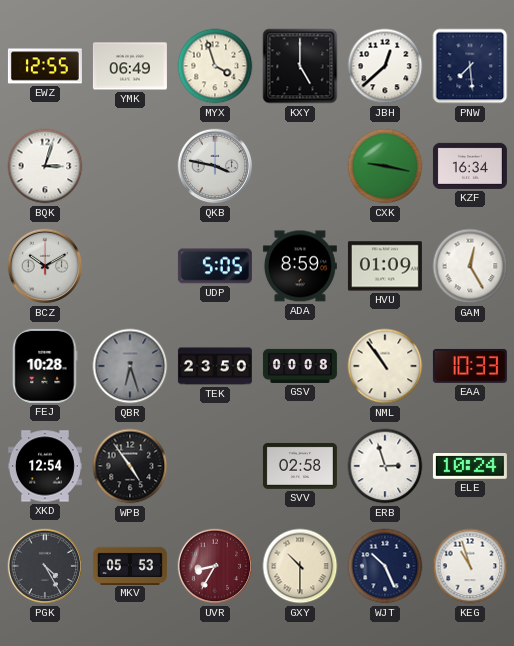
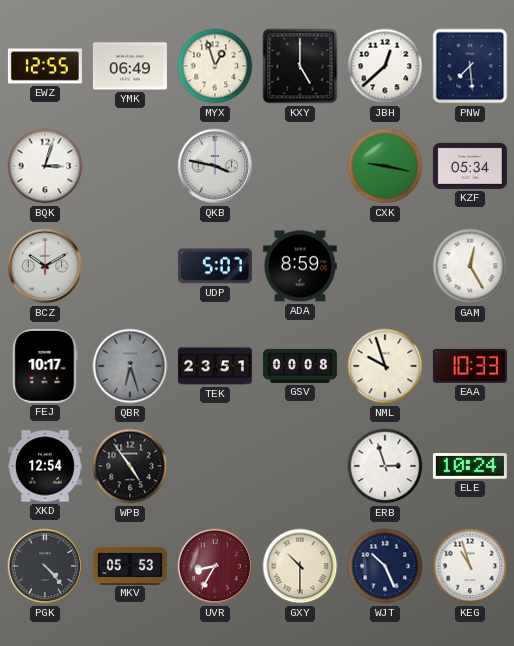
MYX: 3:57 -> 12:57
KZF: 16:34 -> 05:34
UDP: 5:05 -> 5:07
HVU: 01:09 -> none
FEJ: 10:28 -> 10:17
TEK: 23:50 -> 23:51
NML: 10:54 -> 9:57
SVV: 02:58 -> none
PGK: 4:25 -> 4:23
